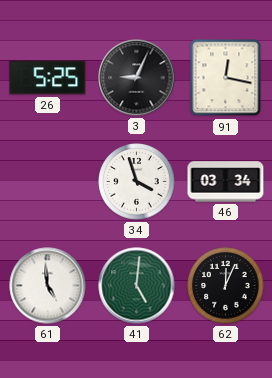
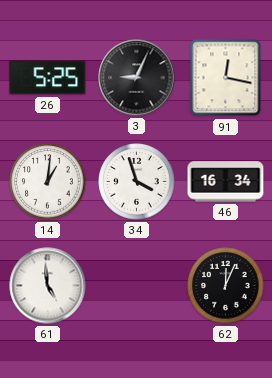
14: none -> 1:01
46: 03:34 -> 16:34
41: 5:01 -> none
